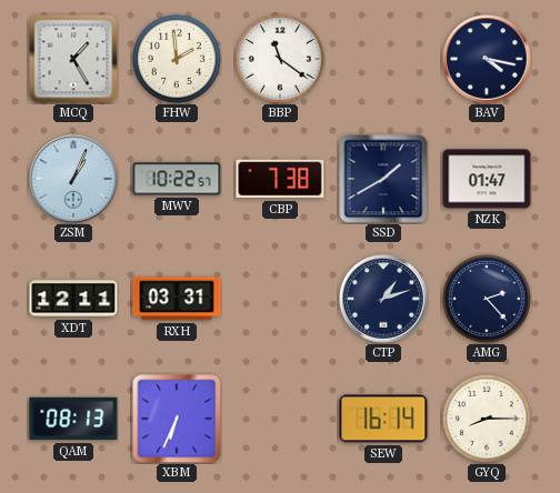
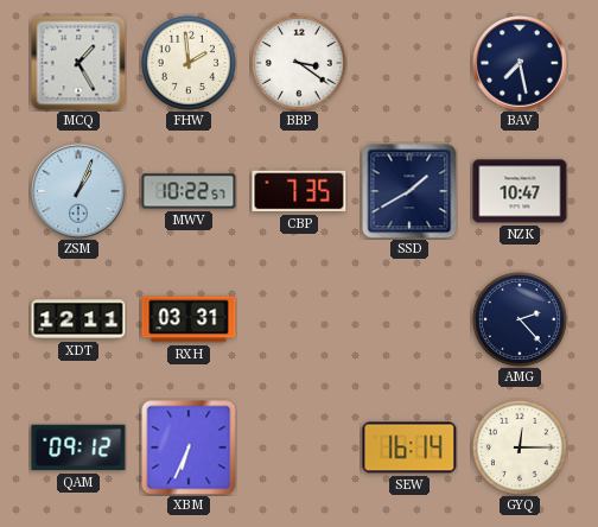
BBP: 11:21 -> 3:21
BAV: 4:17 -> 7:28
CBP: 7:38 -> 7:35
NZK: 01:47 -> 10:47
CTP: 1:12 -> none
QAM: 08:13 -> 09:12
GYQ: 8:15 -> 12:15
